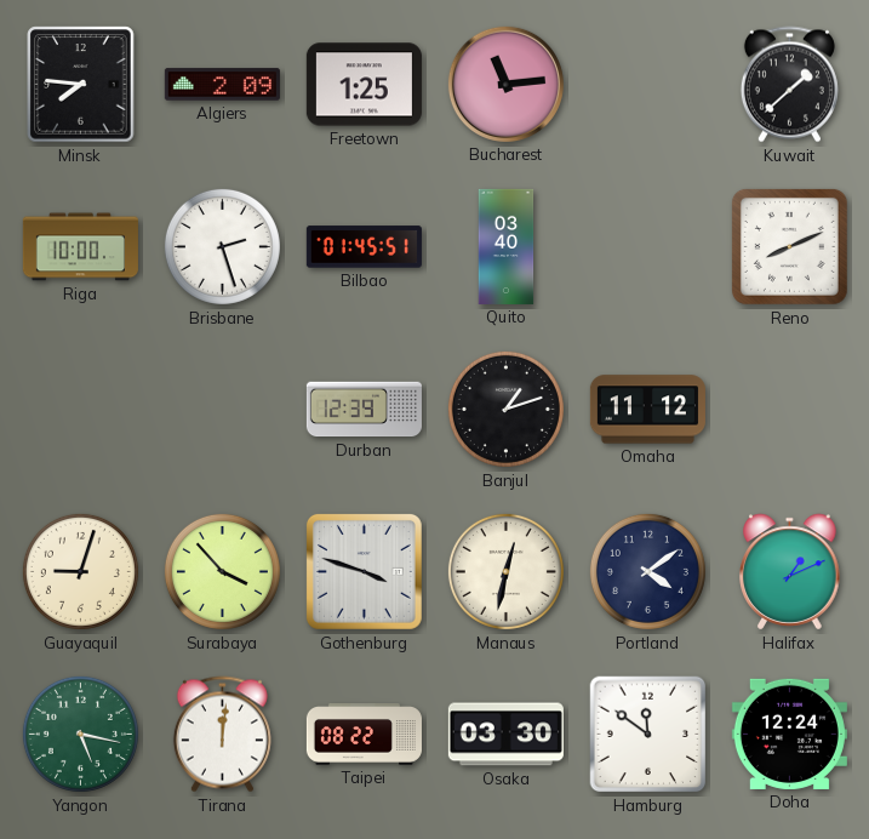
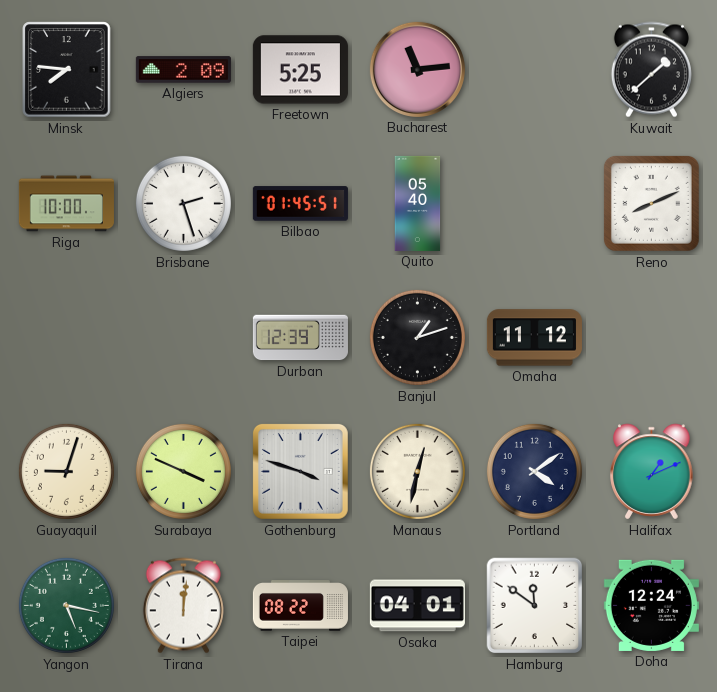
Freetown: 1:25 -> 5:25
Quito: 03:40 -> 05:40
Surabaya: 3:53 -> 3:49
Osaka: 03:30 -> 04:01
